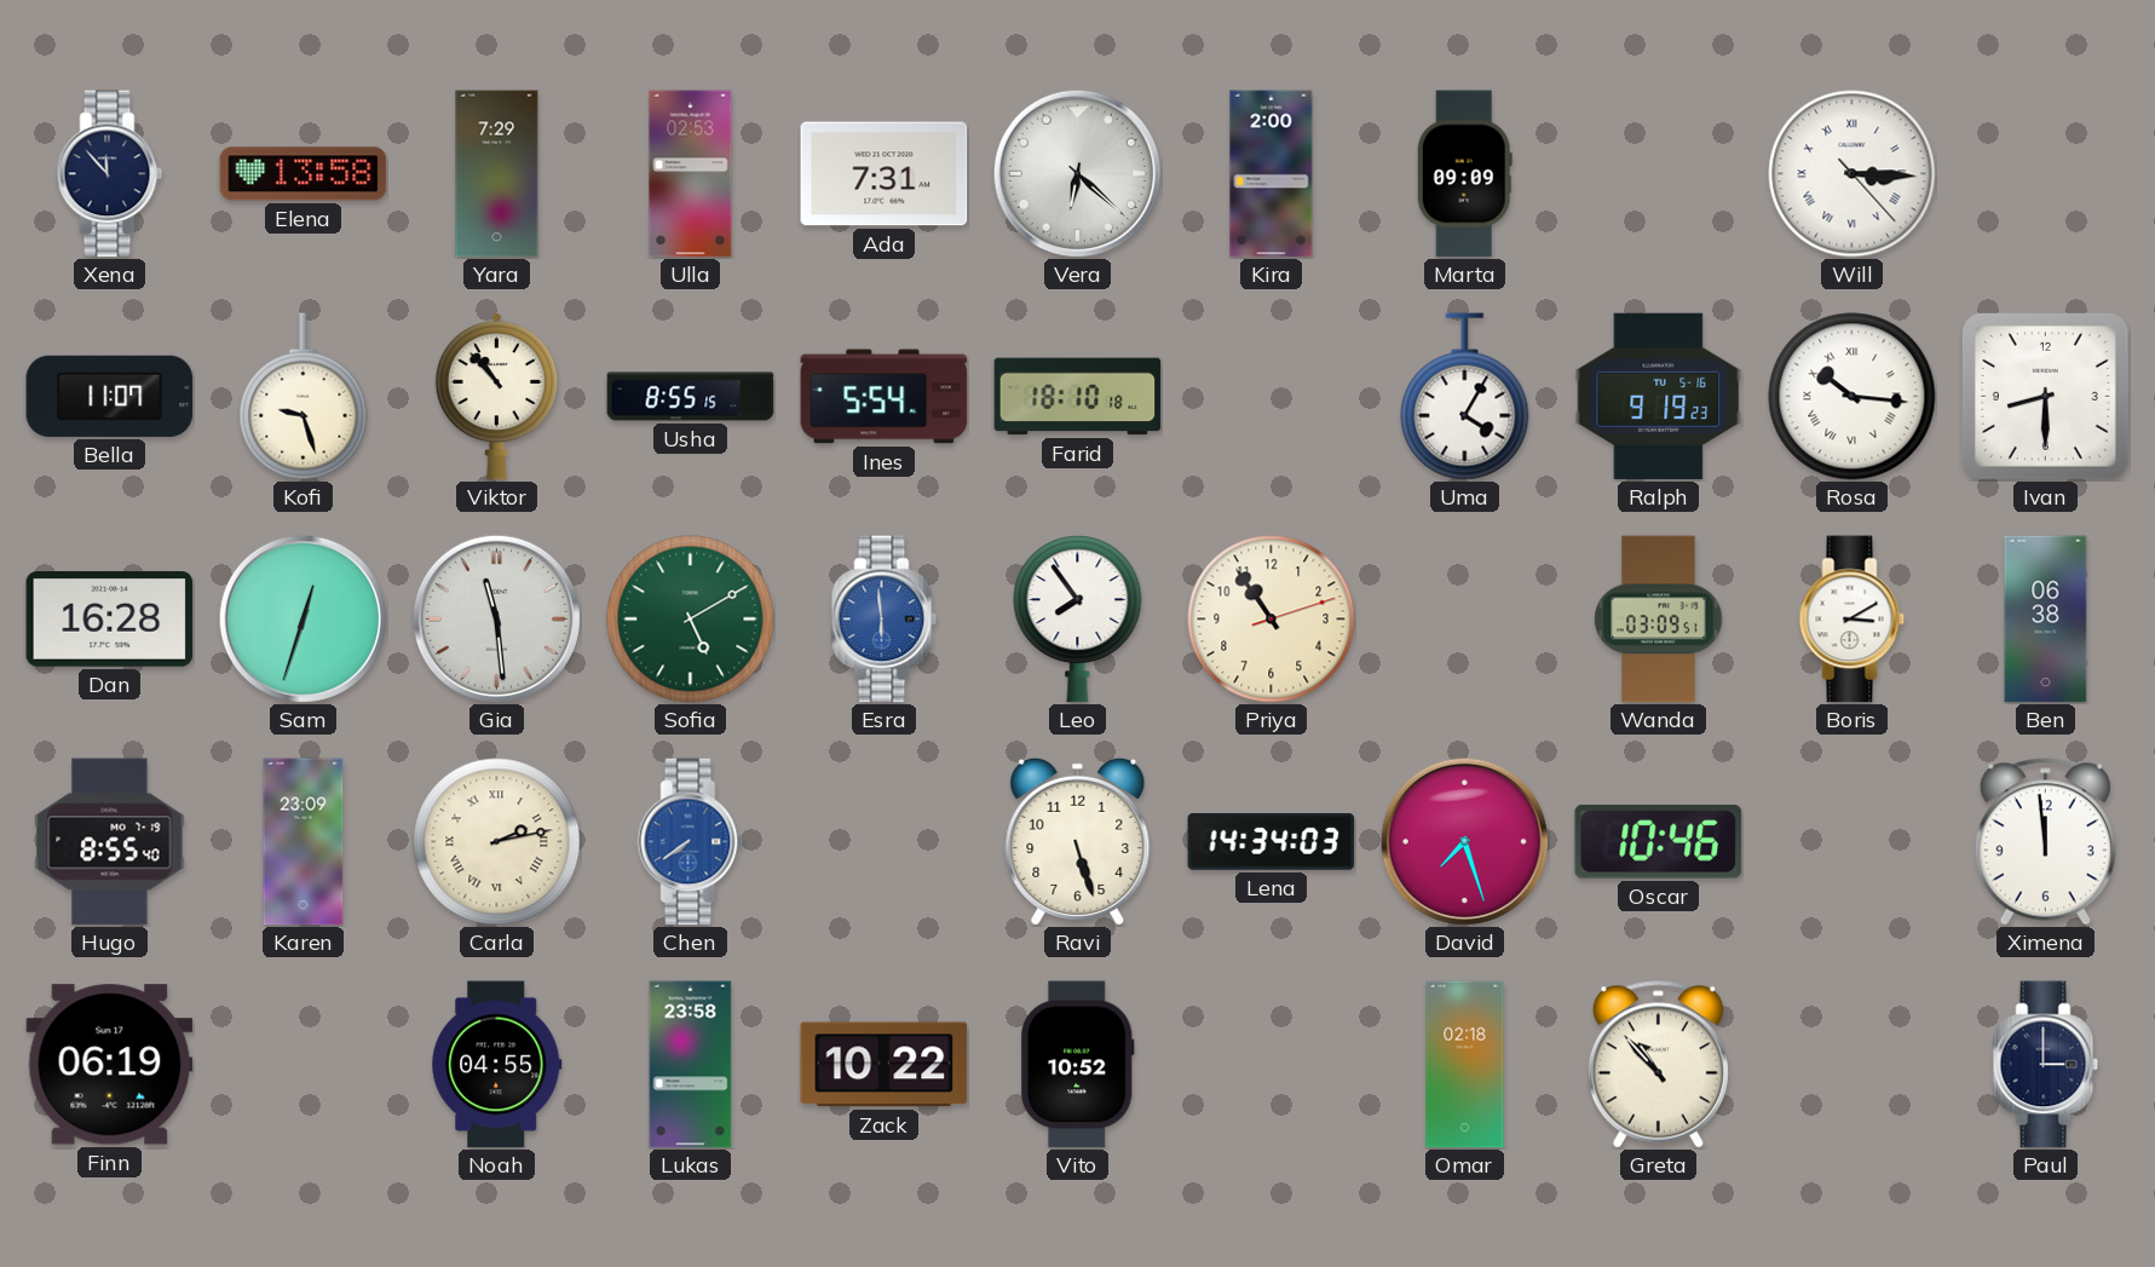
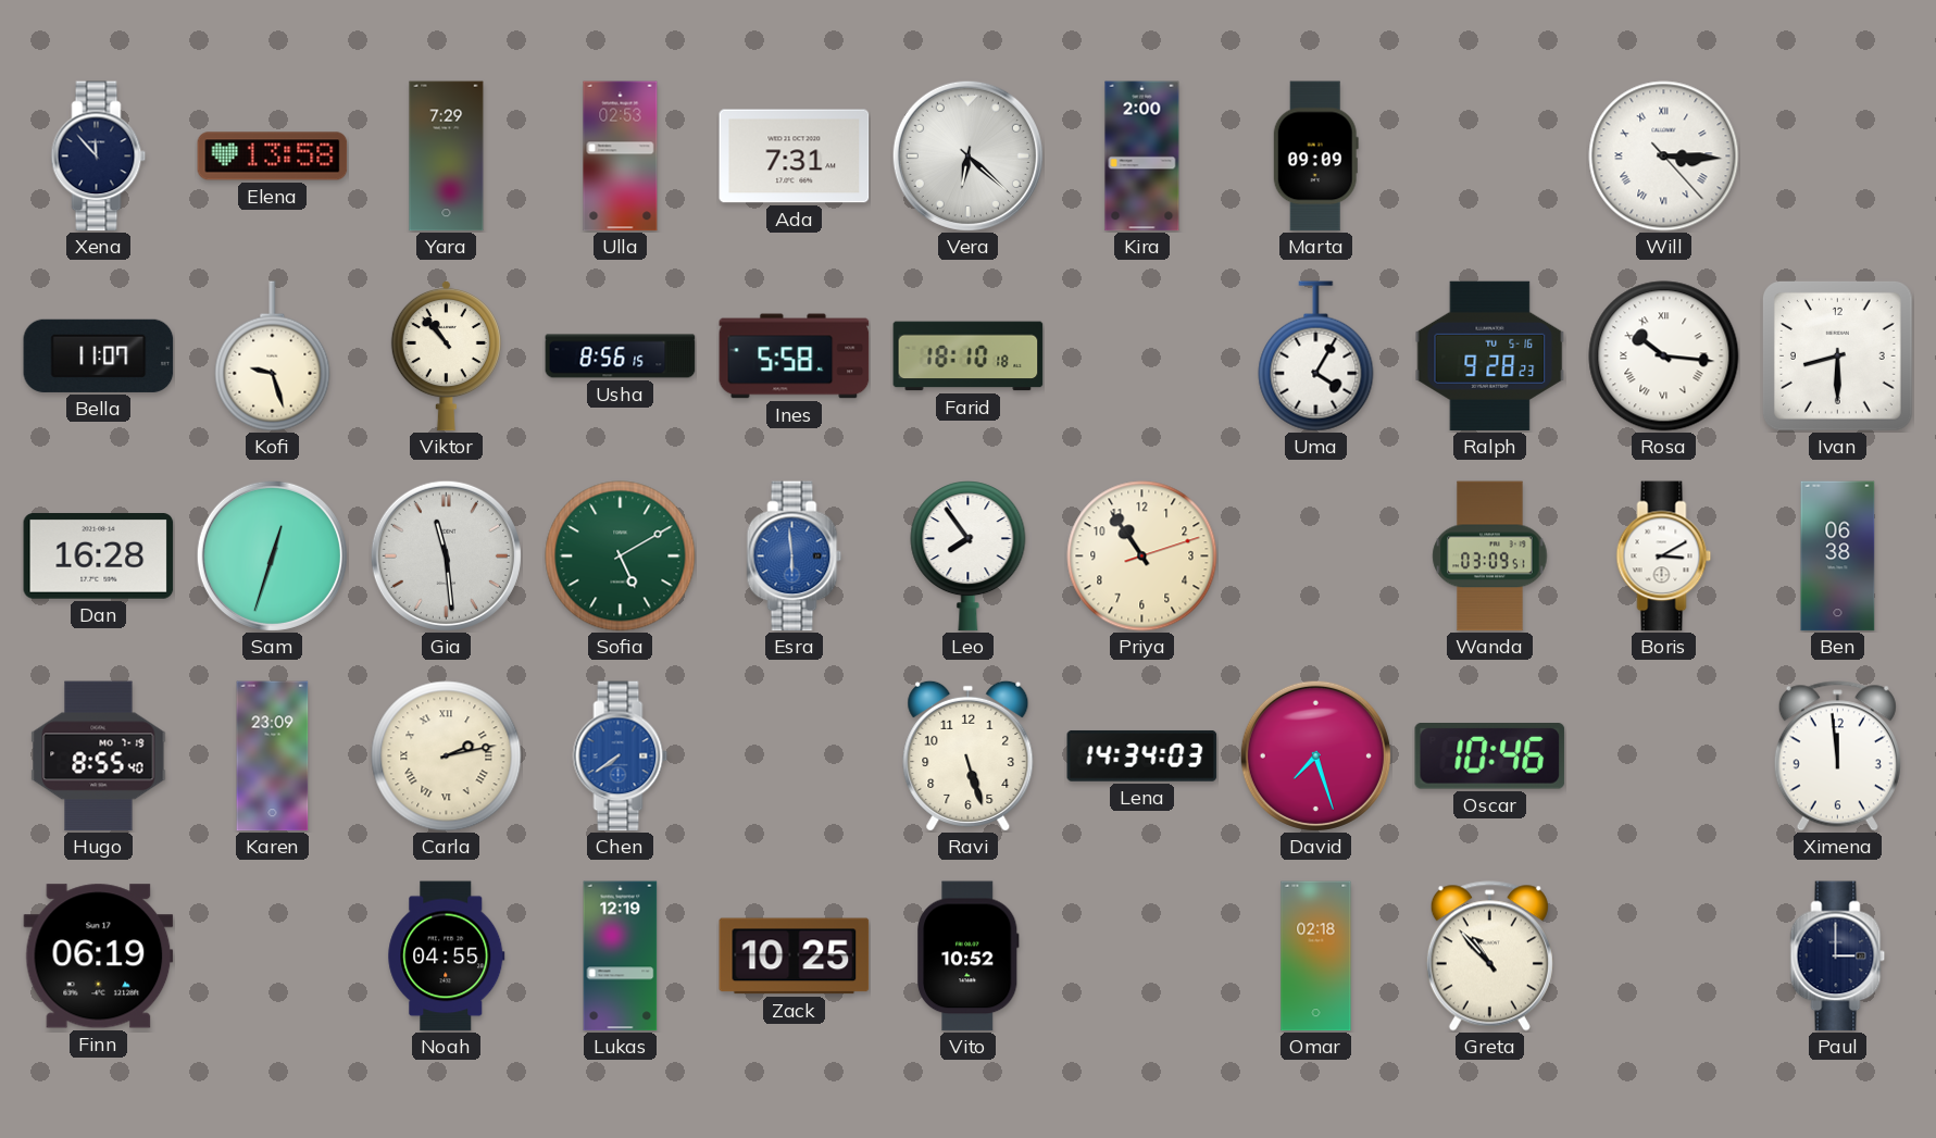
Usha: 8:55 -> 8:56
Ines: 5:54 -> 5:58
Ralph: 9:19 -> 9:28
Lukas: 23:58 -> 12:19
Zack: 10:22 -> 10:25
